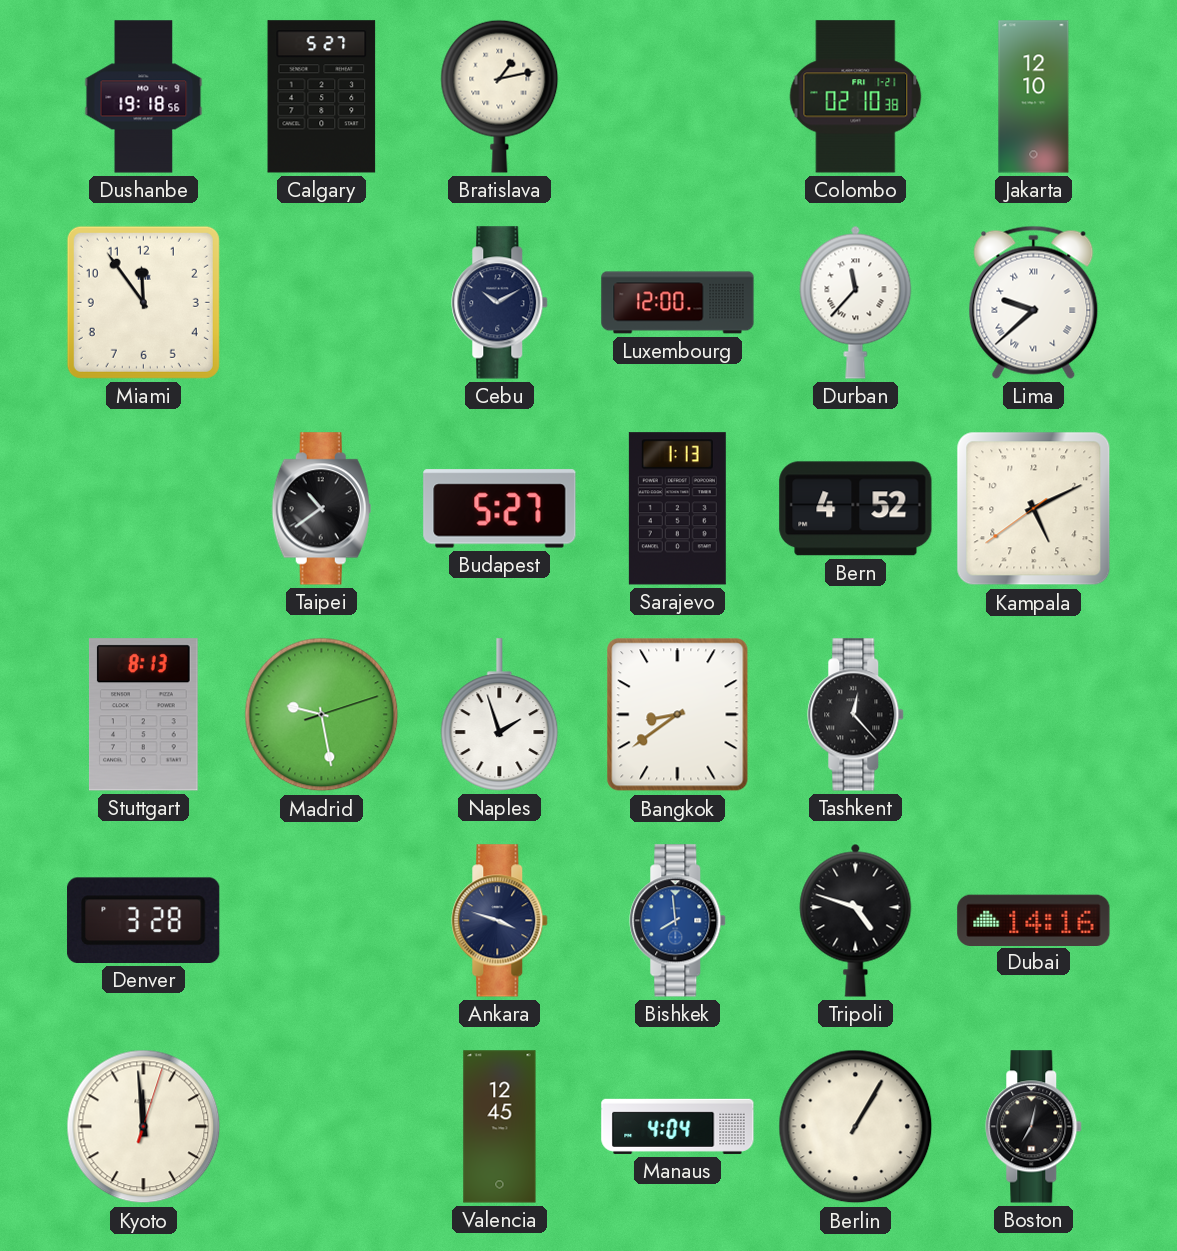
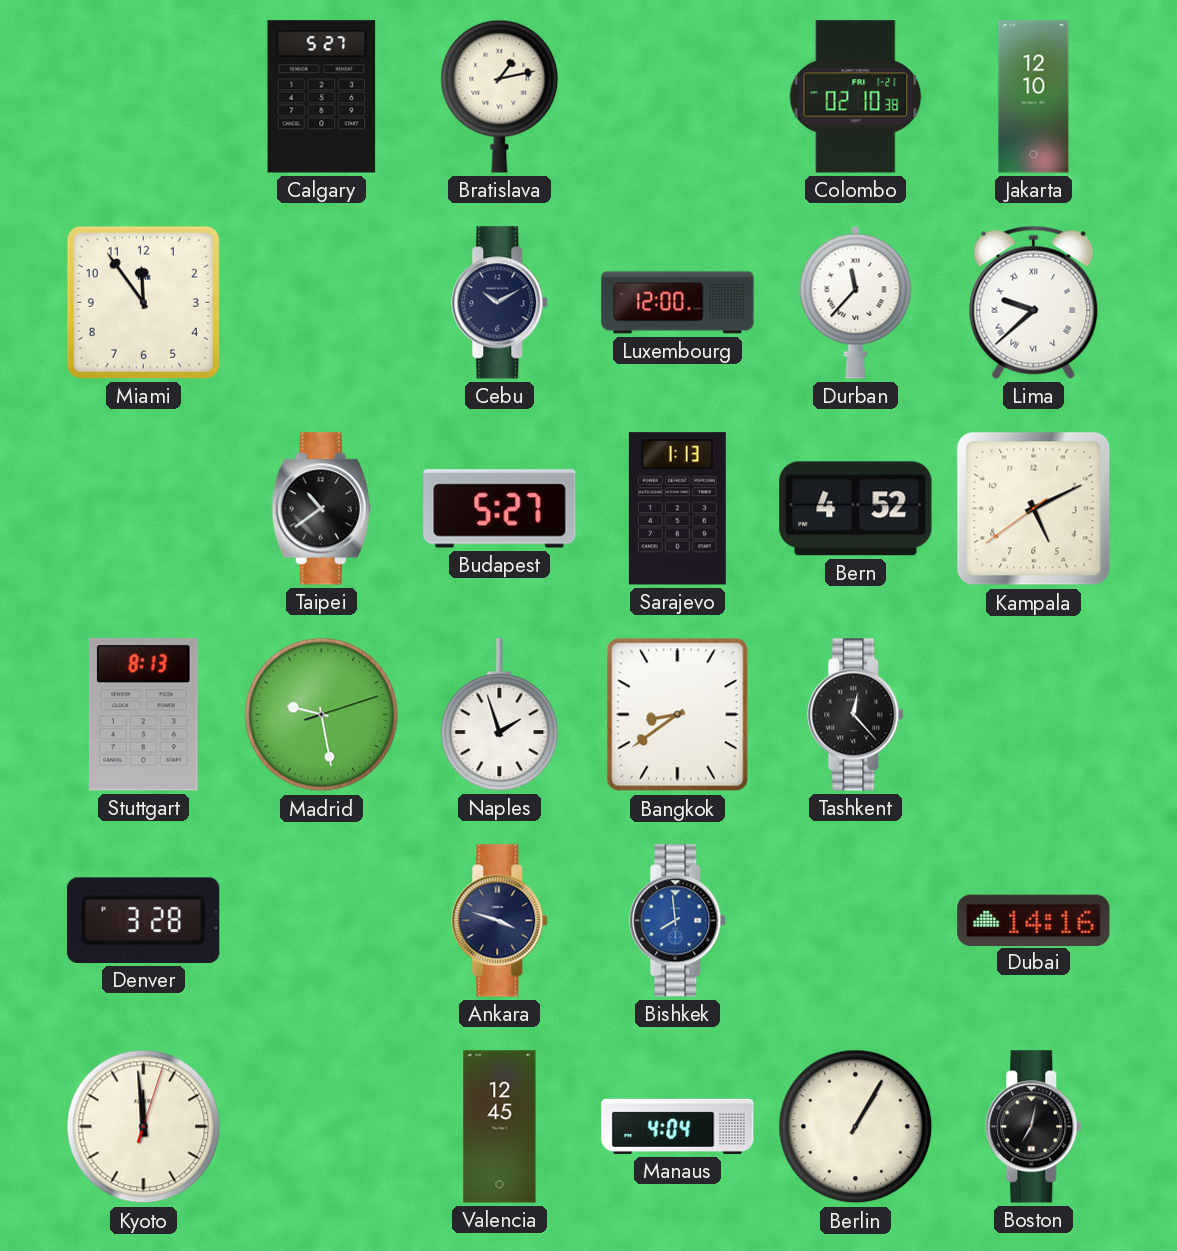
Dushanbe: 19:18 -> none
Tripoli: 4:48 -> none
